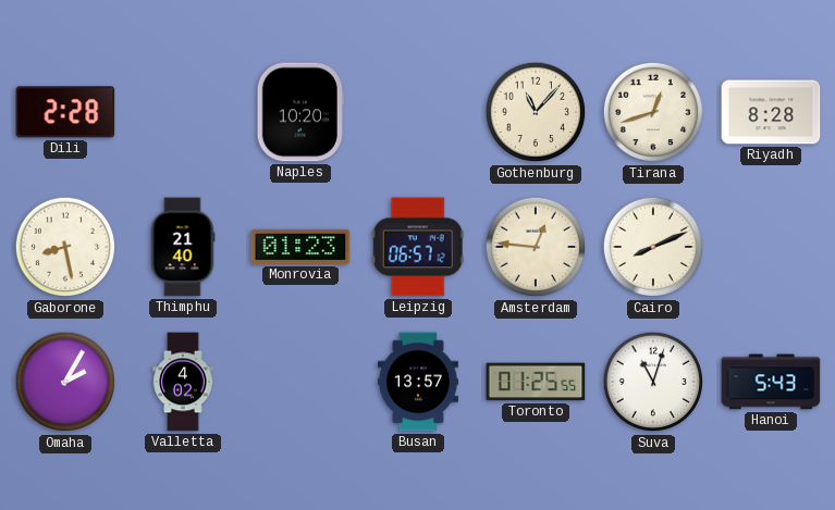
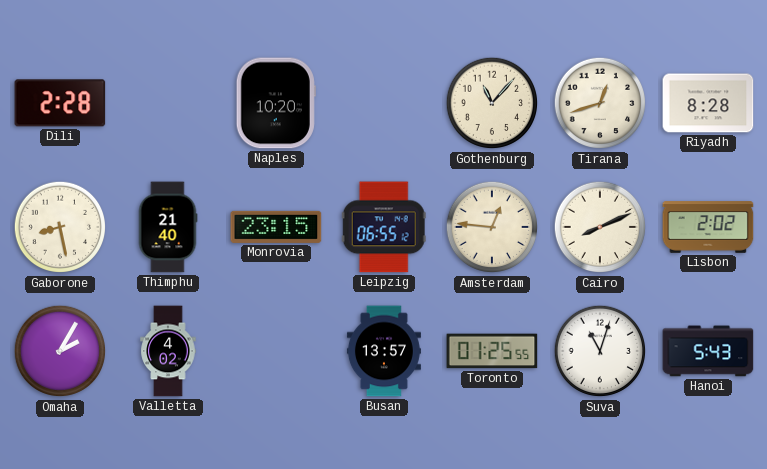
Monrovia: 01:23 -> 23:15
Leipzig: 06:57 -> 06:55
Lisbon: none -> 2:02
